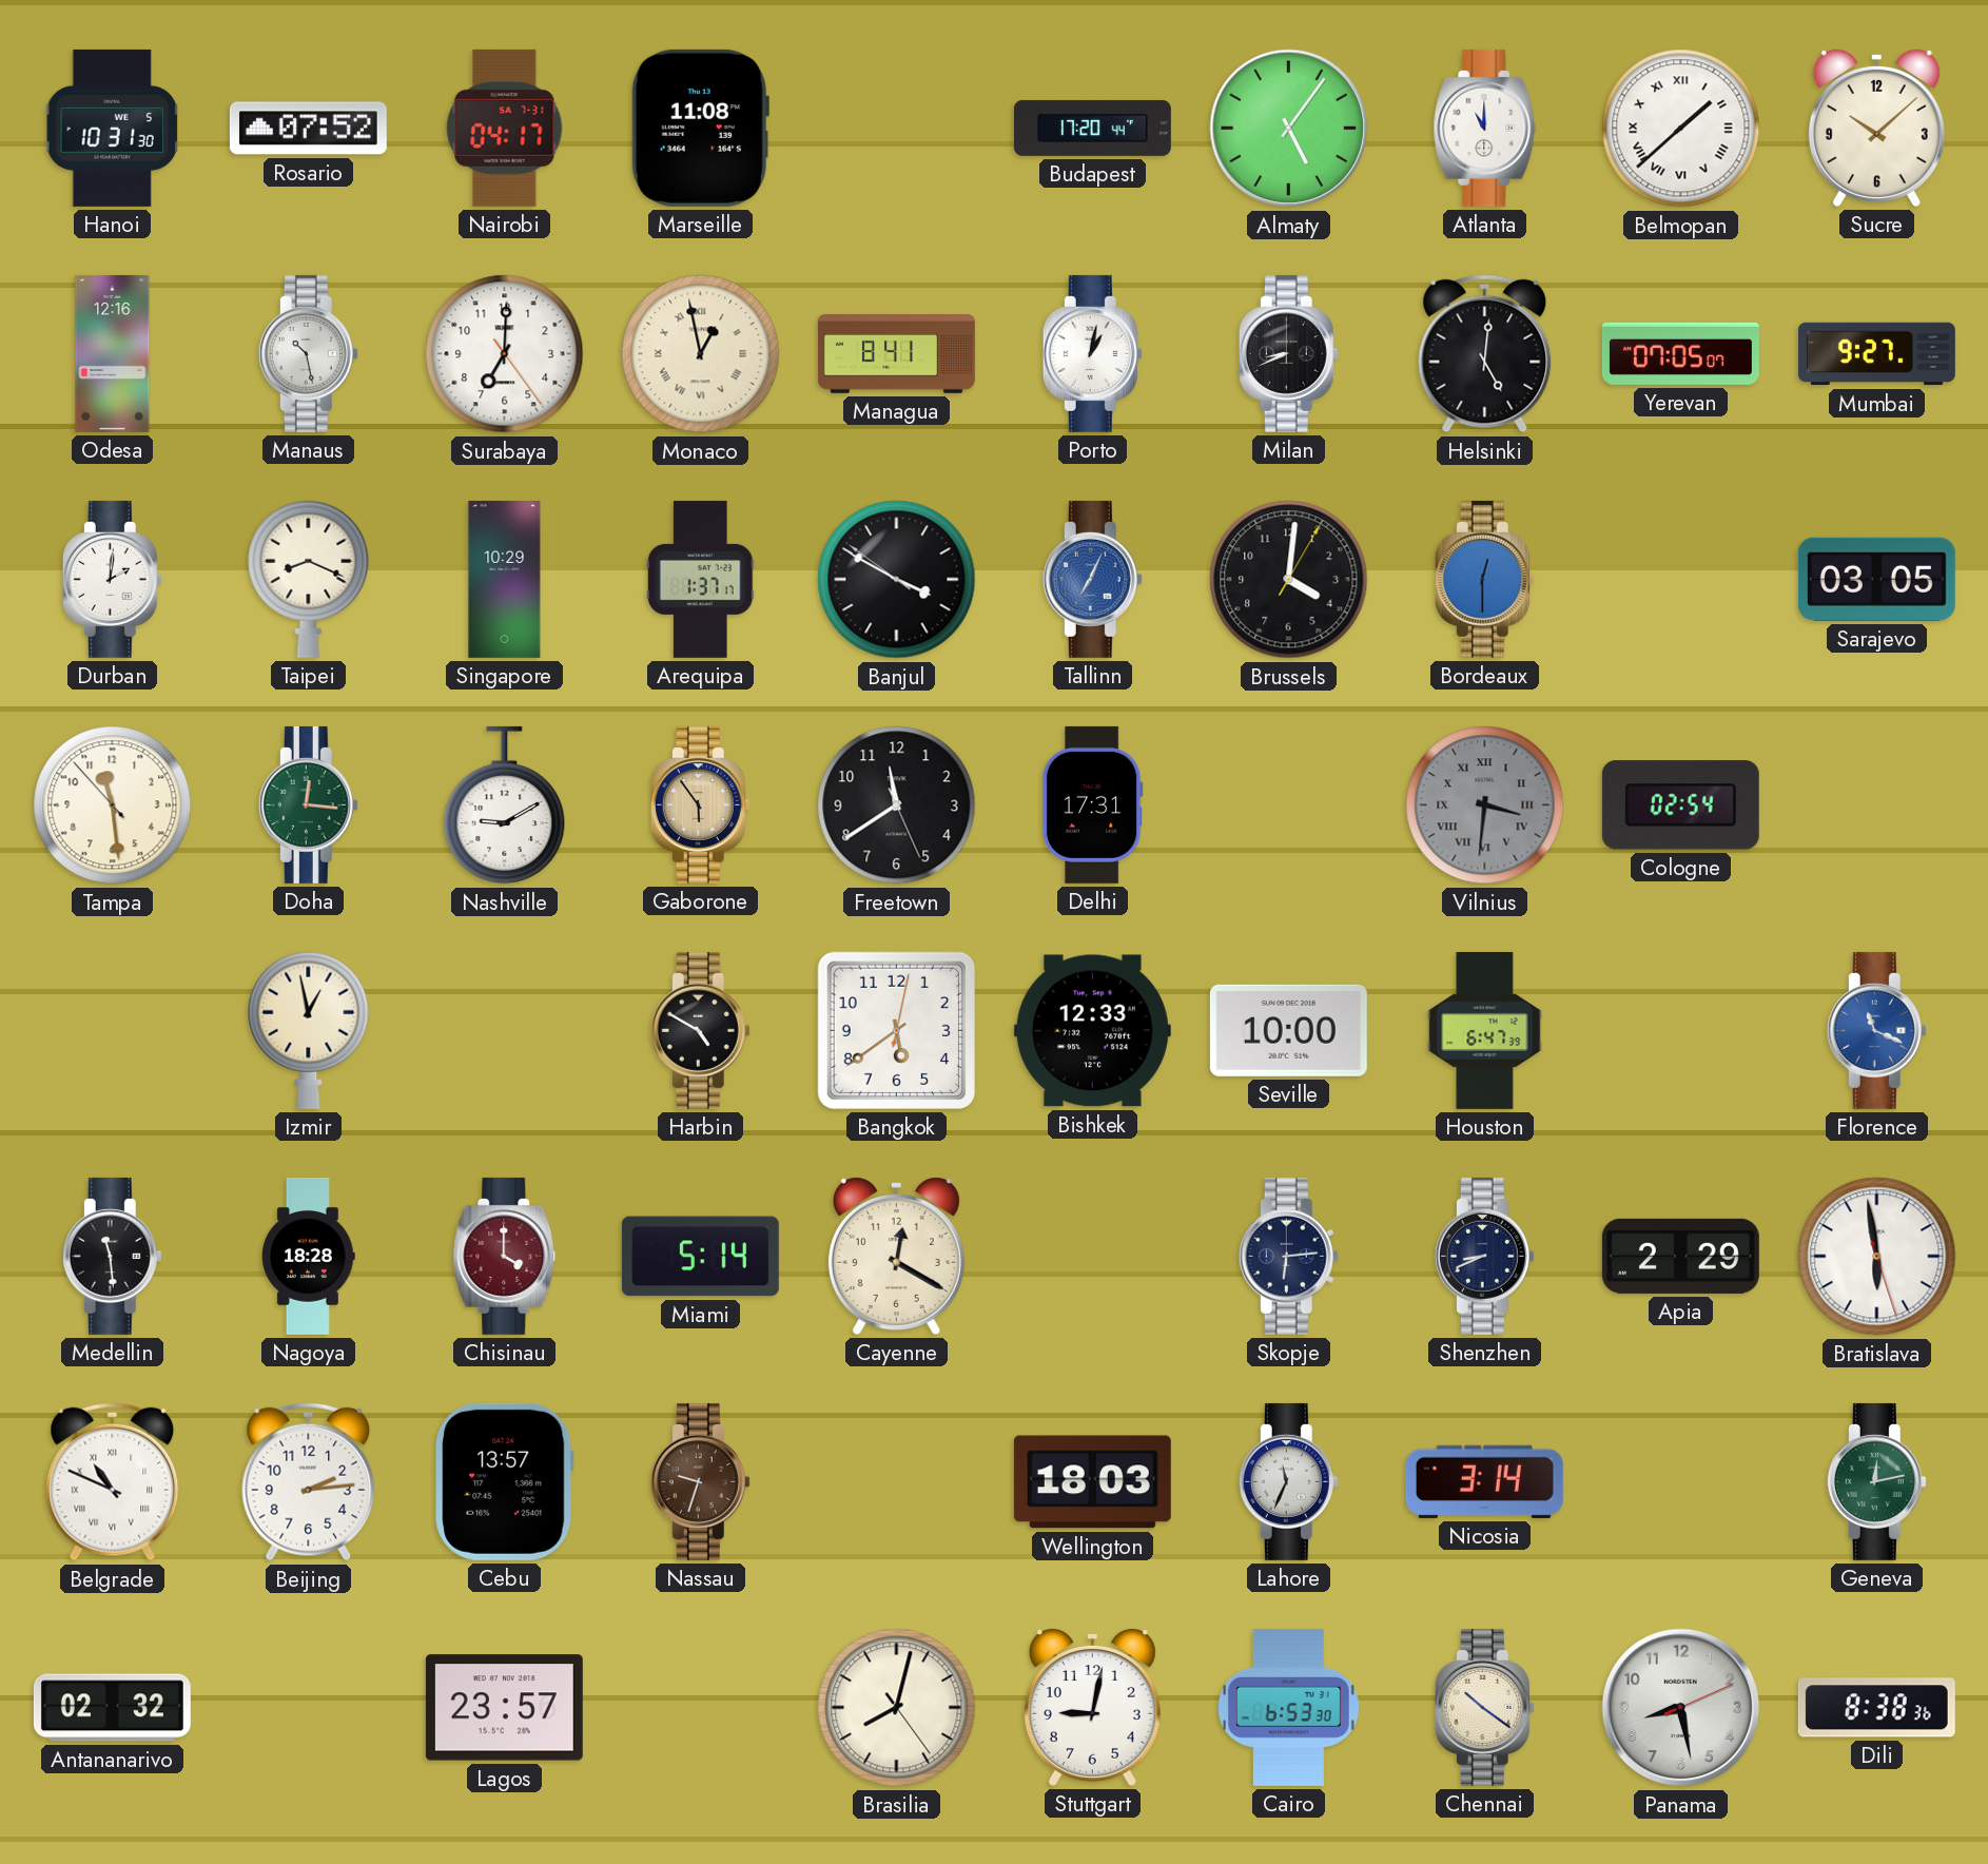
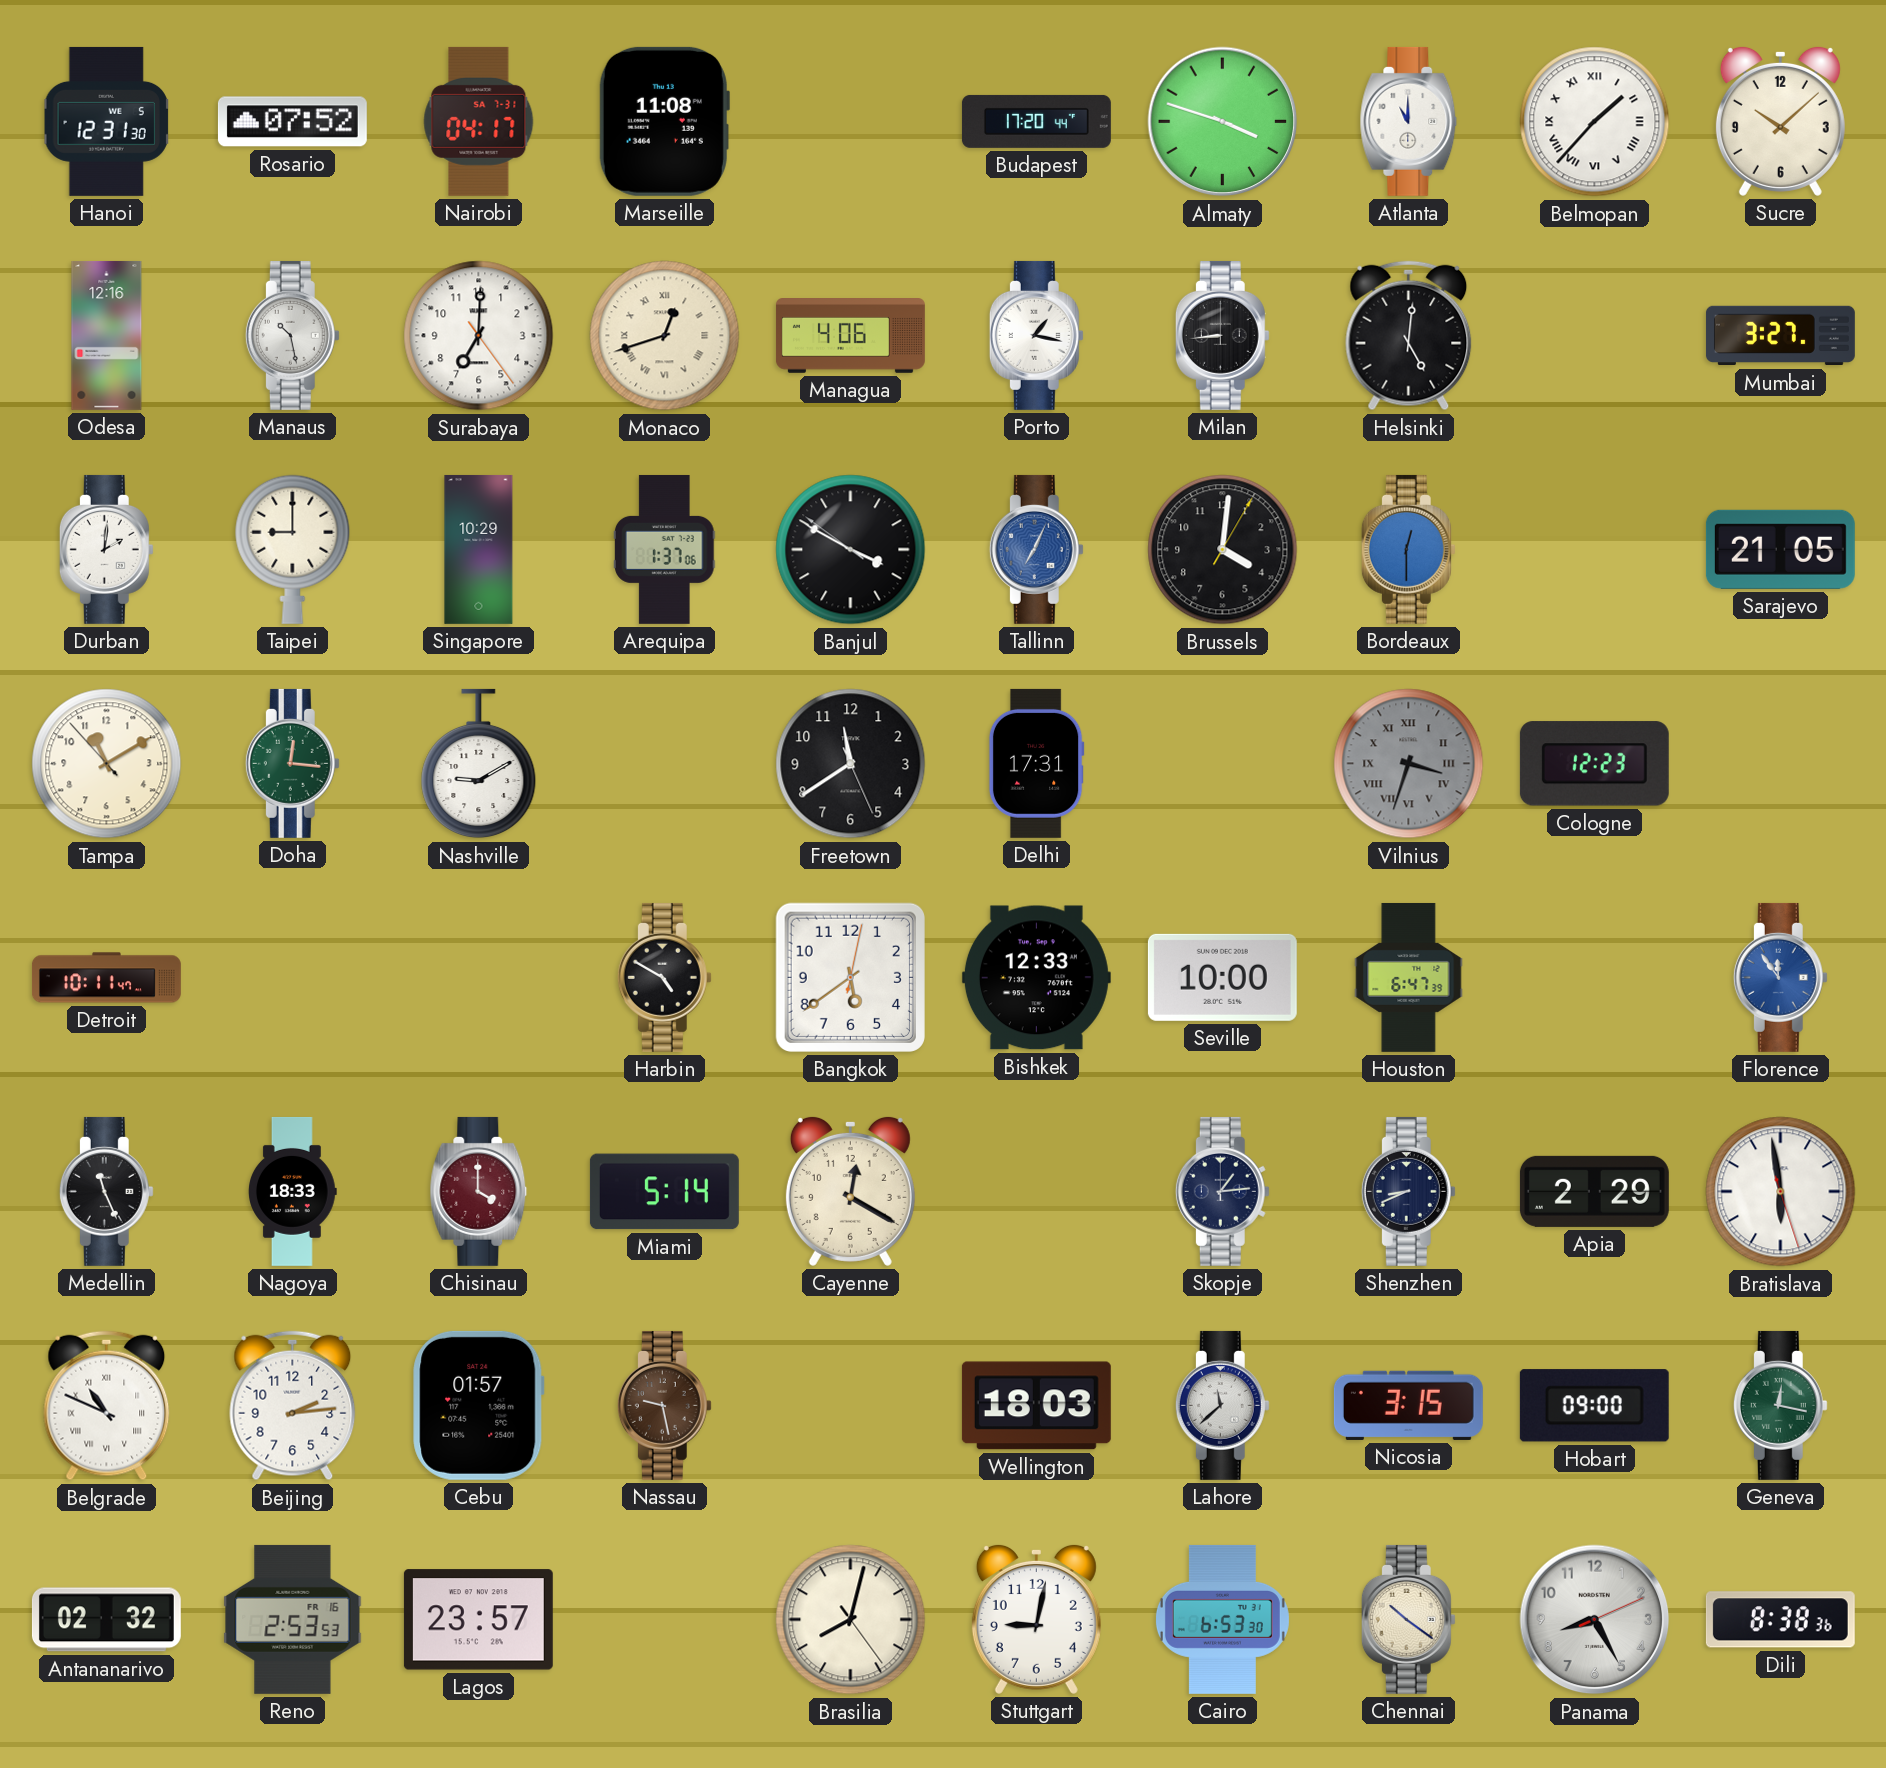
Hanoi: 10:31 -> 12:31
Almaty: 5:06 -> 3:48
Belmopan: 1:38 -> 1:37
Monaco: 12:58 -> 12:42
Managua: 8:41 -> 4:06
Porto: 1:02 -> 1:17
Milan: 8:41 -> 8:44
Yerevan: 07:05 -> none
Mumbai: 9:27 -> 3:27
Taipei: 8:19 -> 9:00
Arequipa: 1:37:17 -> 1:37:06
Sarajevo: 03:05 -> 21:05
Tampa: 11:28 -> 11:09
Gaborone: 5:54 -> none
Vilnius: 3:31 -> 3:33
Cologne: 02:54 -> 12:23
Detroit: none -> 10:11
Izmir: 12:58 -> none
Florence: 11:19 -> 11:54
Medellin: 11:29 -> 11:26
Nagoya: 18:28 -> 18:33
Skopje: 6:14 -> 1:14
Cebu: 13:57 -> 01:57
Nassau: 9:33 -> 9:28
Lahore: 11:34 -> 11:38
Nicosia: 3:14 -> 3:15
Hobart: none -> 09:00
Geneva: 12:13 -> 12:17
Reno: none -> 2:53
Panama: 8:28 -> 8:25
